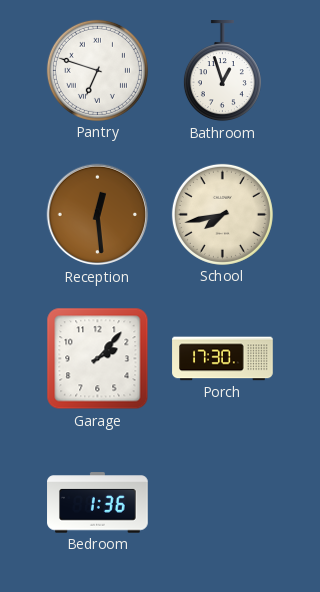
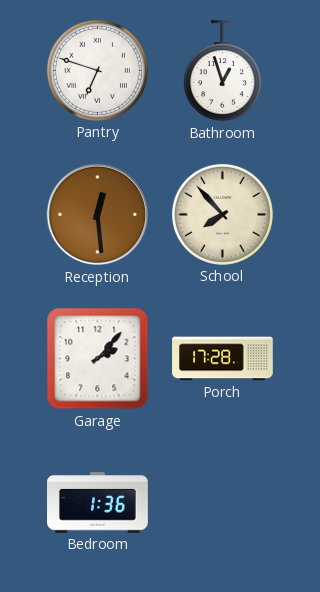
School: 7:43 -> 7:53
Porch: 17:30 -> 17:28
